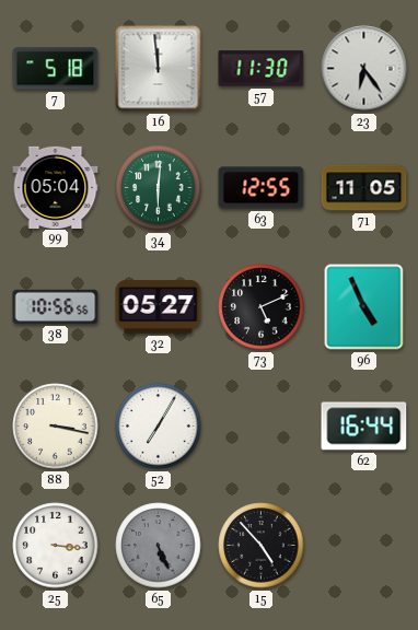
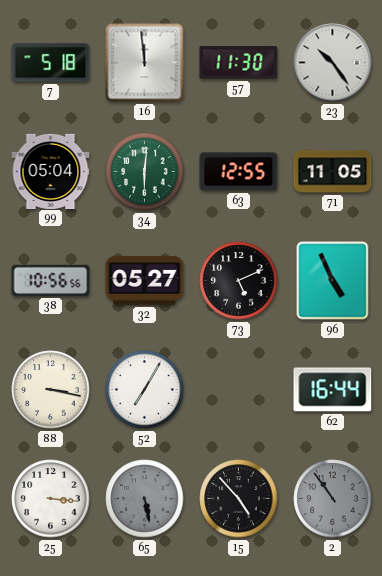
23: 6:24 -> 10:24
65: 5:26 -> 5:28
2: none -> 10:54
